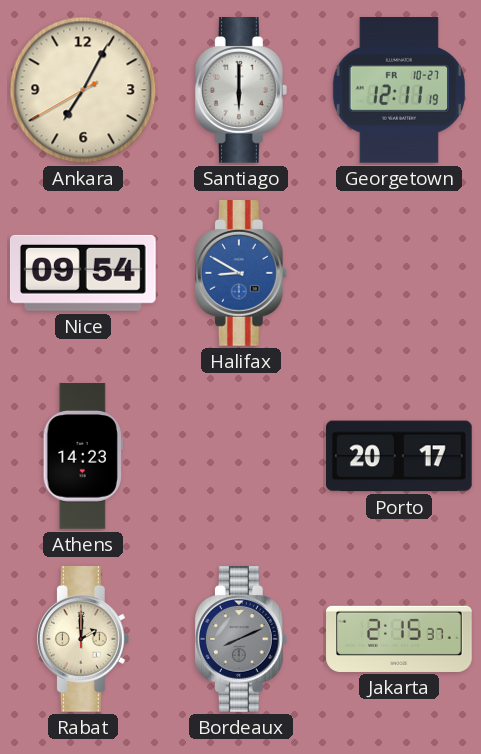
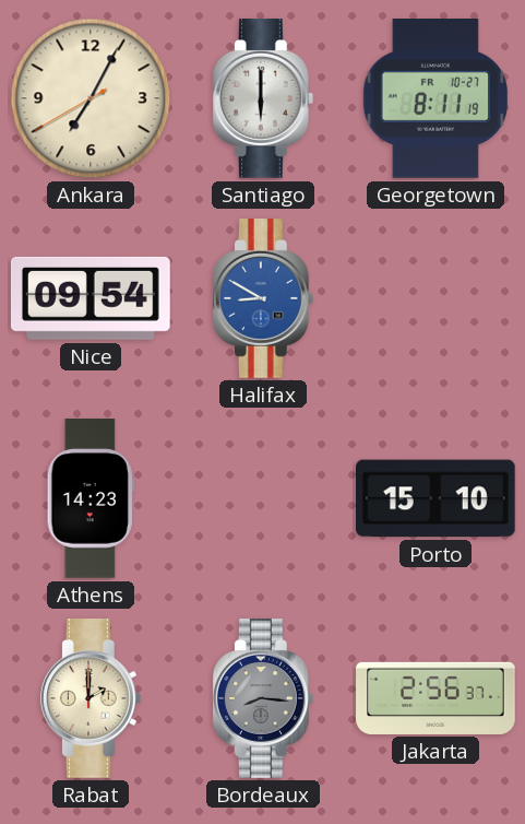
Georgetown: 12:11 -> 8:11
Porto: 20:17 -> 15:10
Bordeaux: 8:11 -> 8:16
Jakarta: 2:15 -> 2:56
